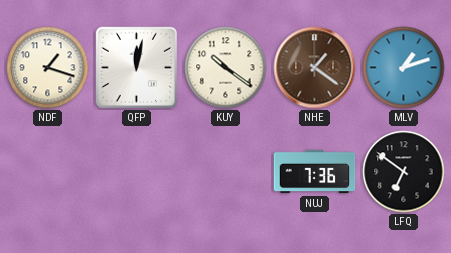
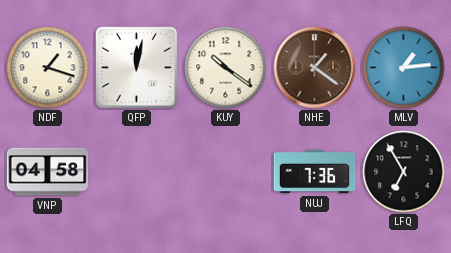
MLV: 1:12 -> 1:14
VNP: none -> 04:58
LFQ: 6:51 -> 6:55
